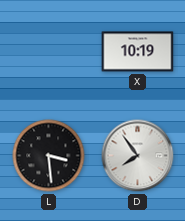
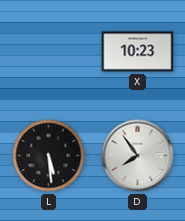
X: 10:19 -> 10:23
L: 3:29 -> 5:29
